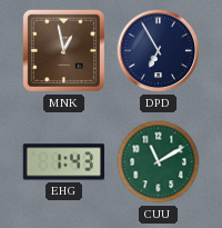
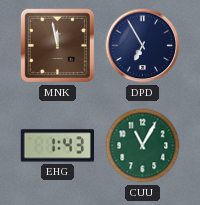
MNK: 12:58 -> 11:58
CUU: 11:10 -> 11:05
